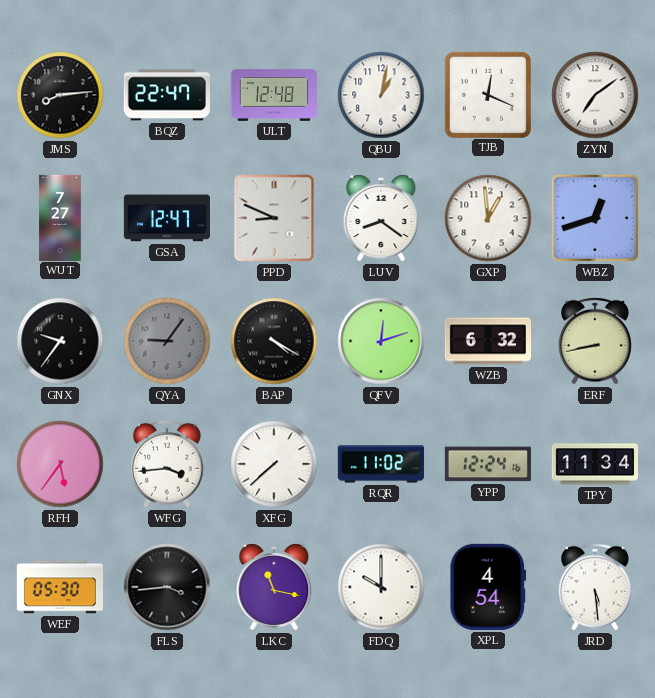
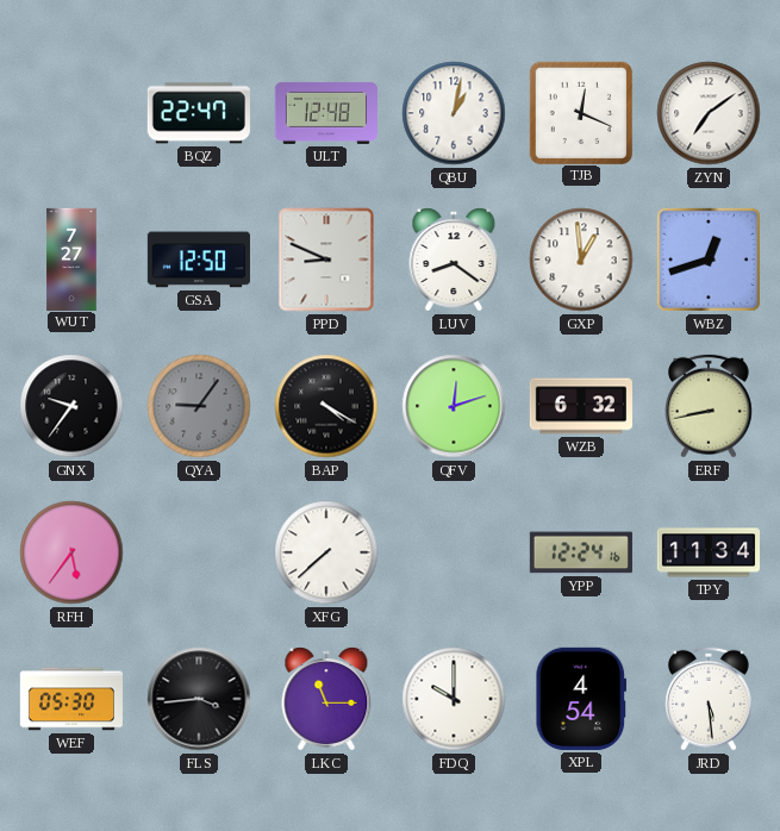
JMS: 8:14 -> none
GSA: 12:47 -> 12:50
WFG: 3:44 -> none
RQR: 11:02 -> none
LKC: 11:17 -> 11:15
